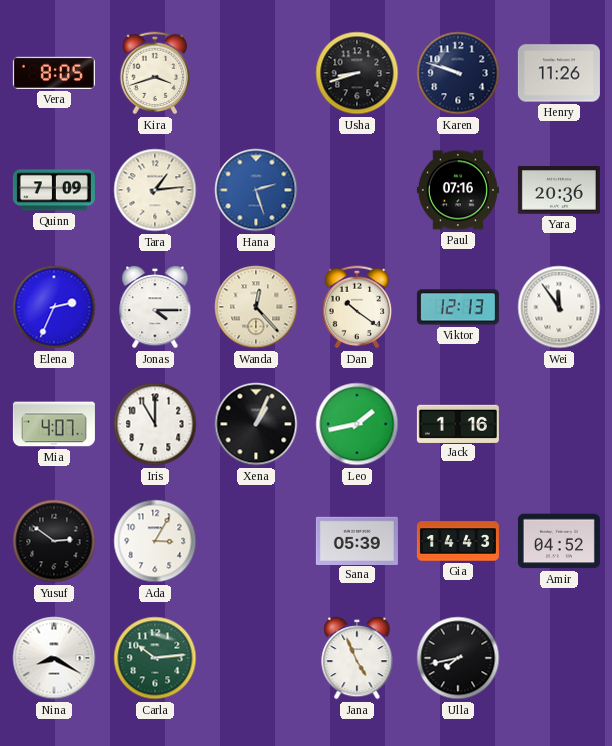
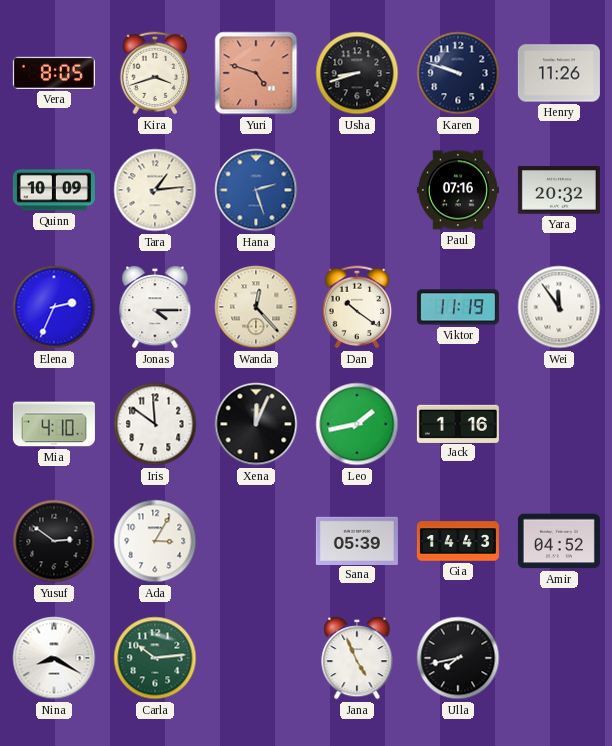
Yuri: none -> 4:48
Quinn: 7:09 -> 10:09
Yara: 20:36 -> 20:32
Viktor: 12:13 -> 11:19
Mia: 4:07 -> 4:10
Iris: 11:00 -> 11:51
Xena: 1:04 -> 12:04
